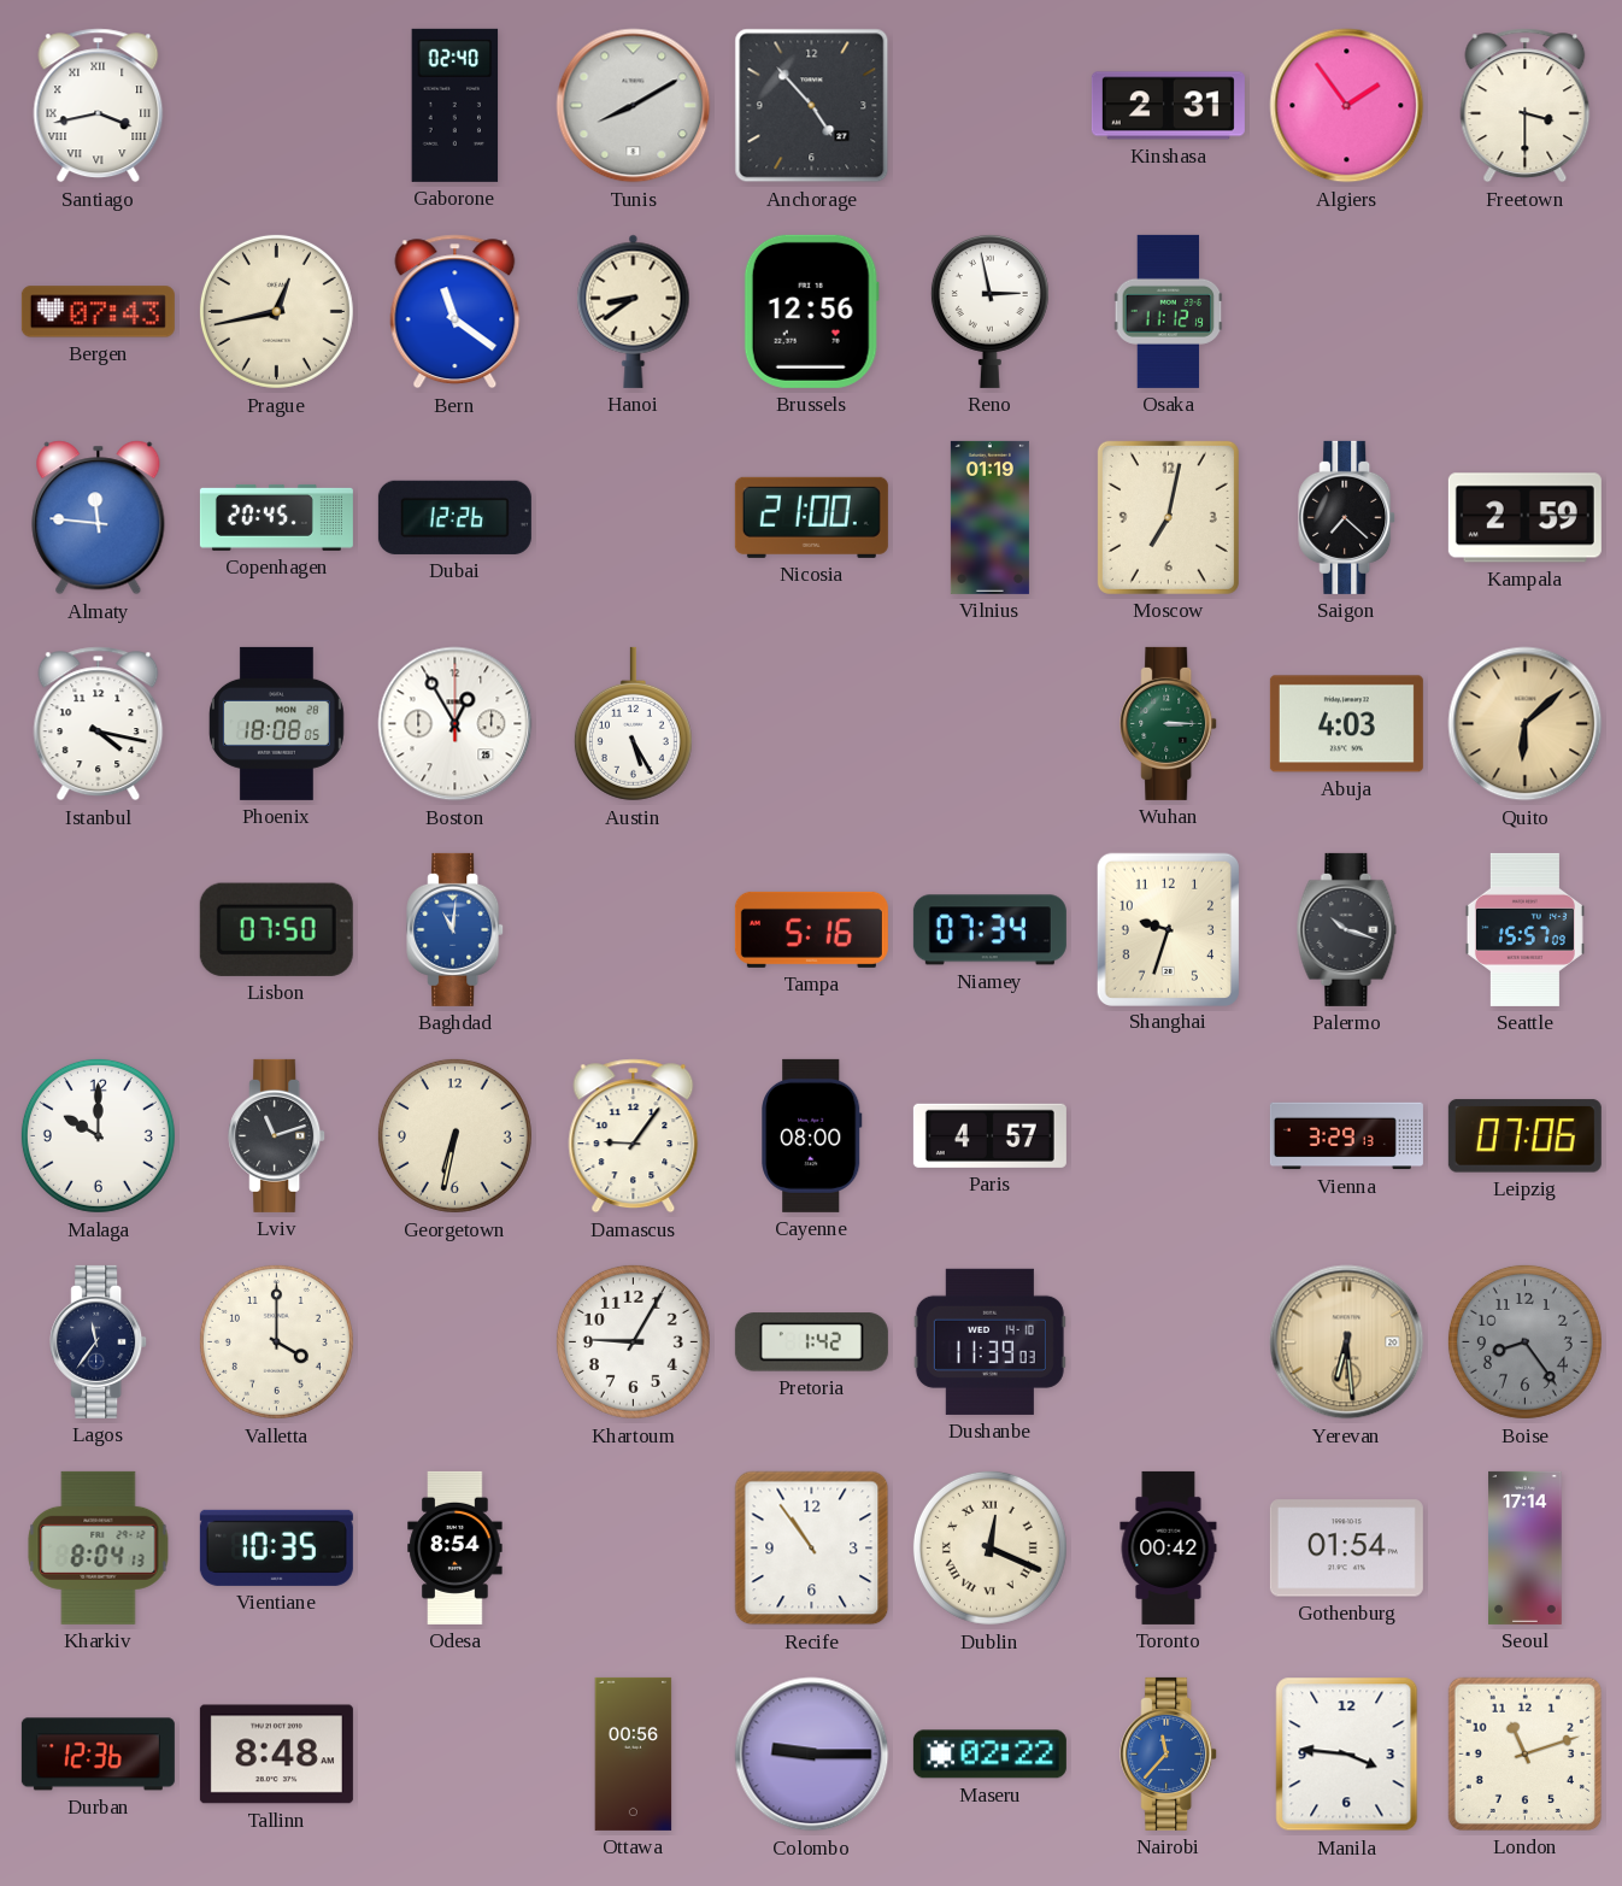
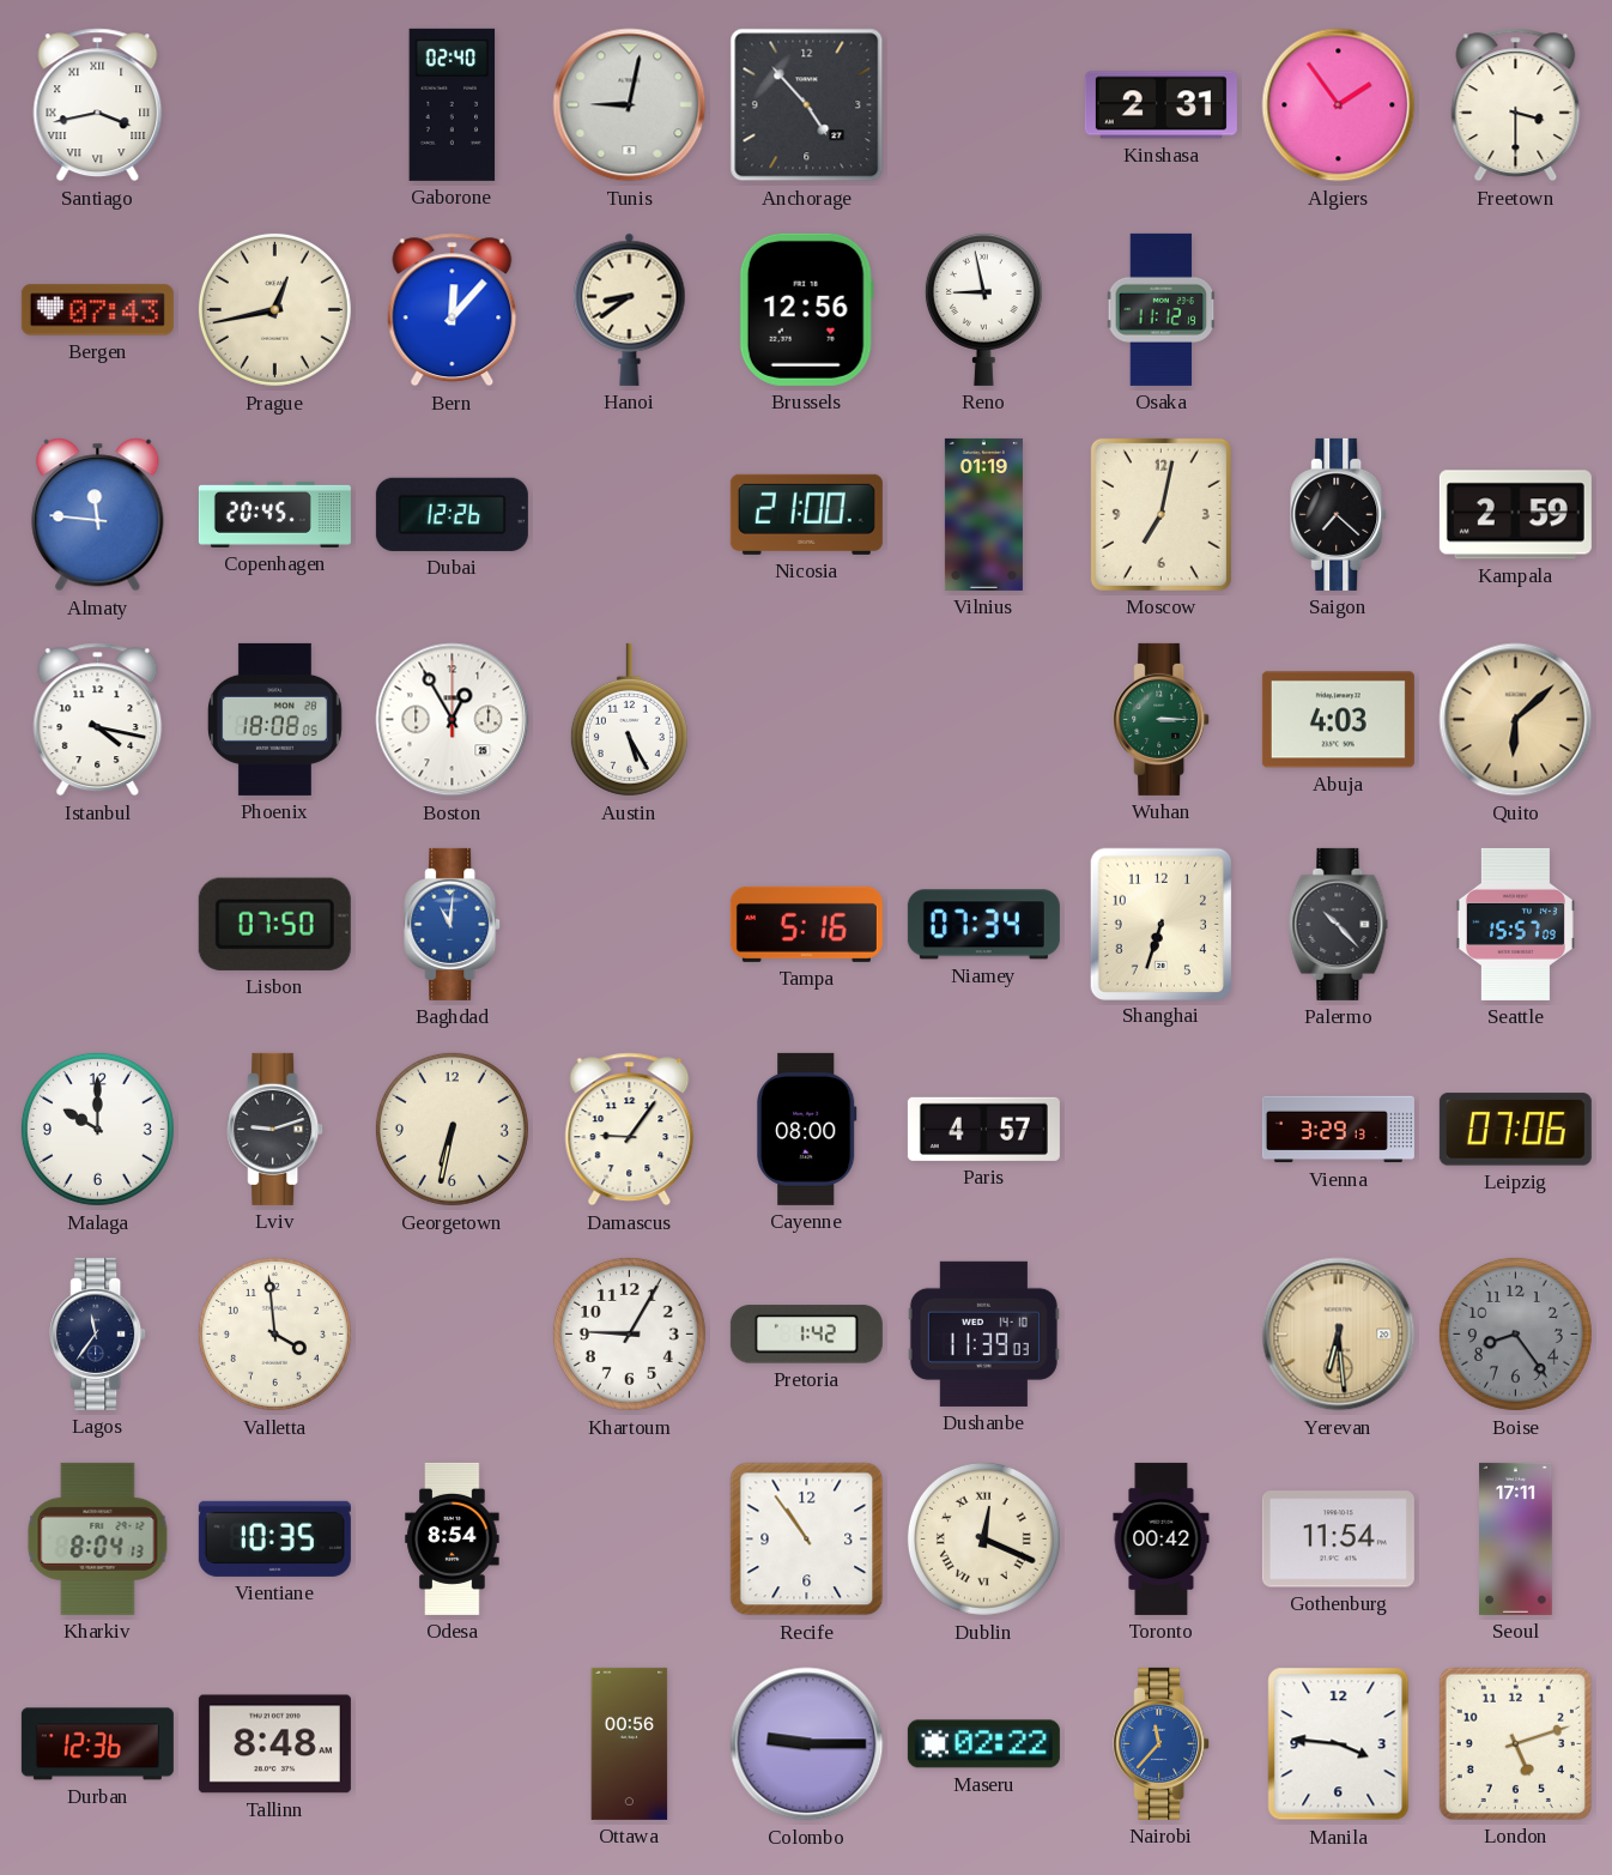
Tunis: 8:10 -> 9:02
Bern: 11:21 -> 12:07
Reno: 2:58 -> 8:58
Shanghai: 9:33 -> 6:33
Palermo: 10:18 -> 10:23
Lviv: 11:12 -> 9:12
Valletta: 4:00 -> 3:59
Gothenburg: 01:54 -> 11:54
Seoul: 17:14 -> 17:11
London: 11:12 -> 5:12
